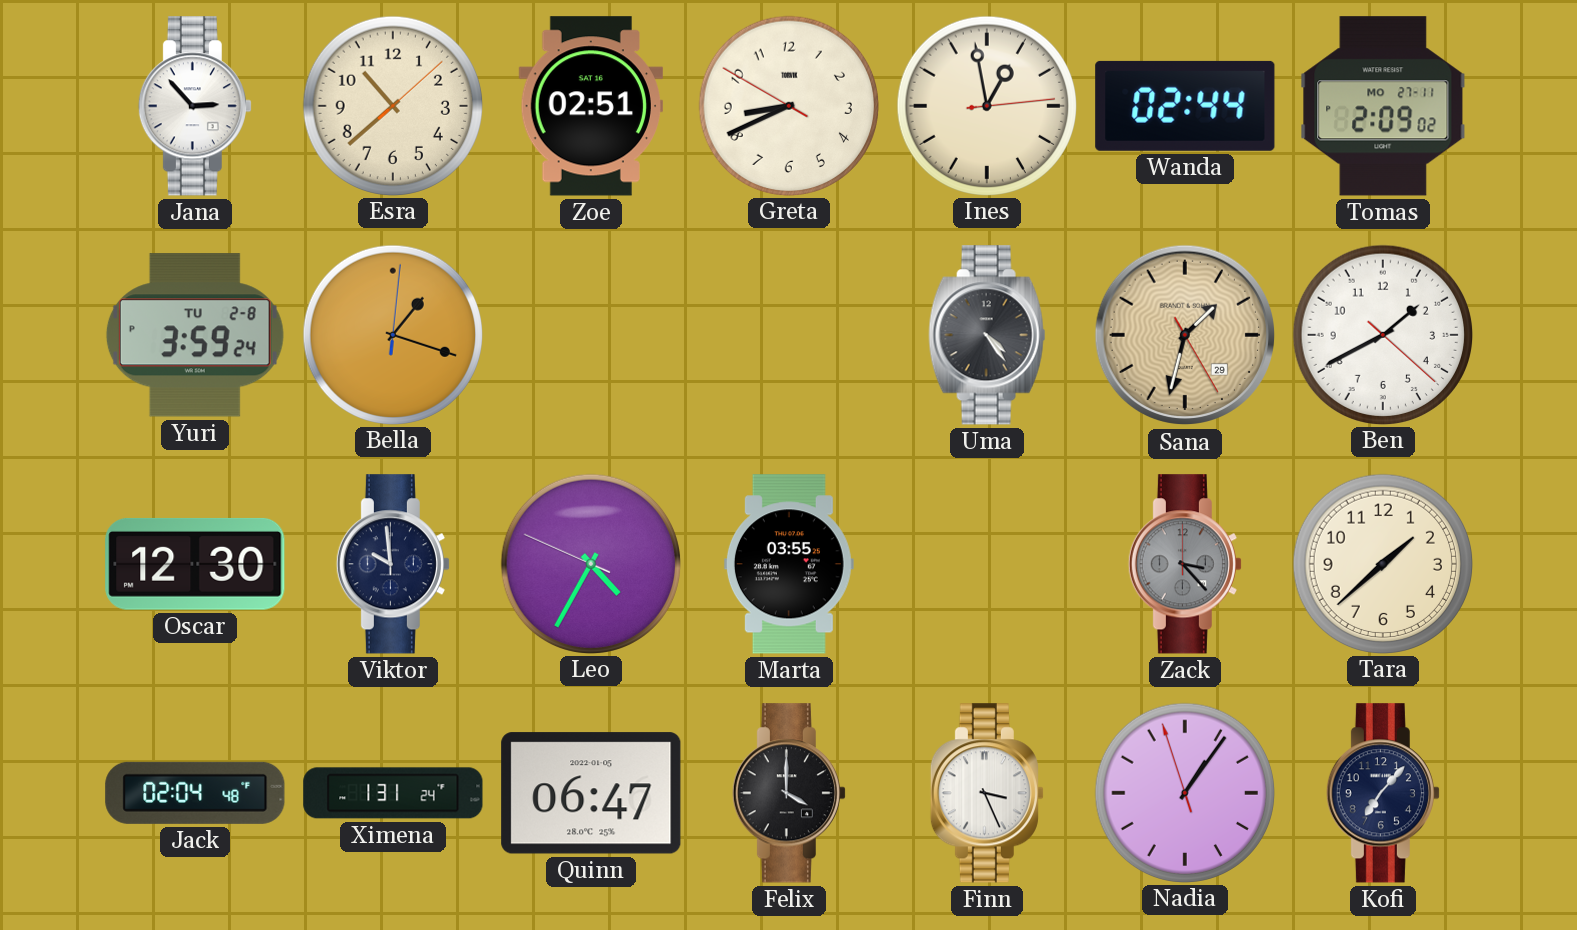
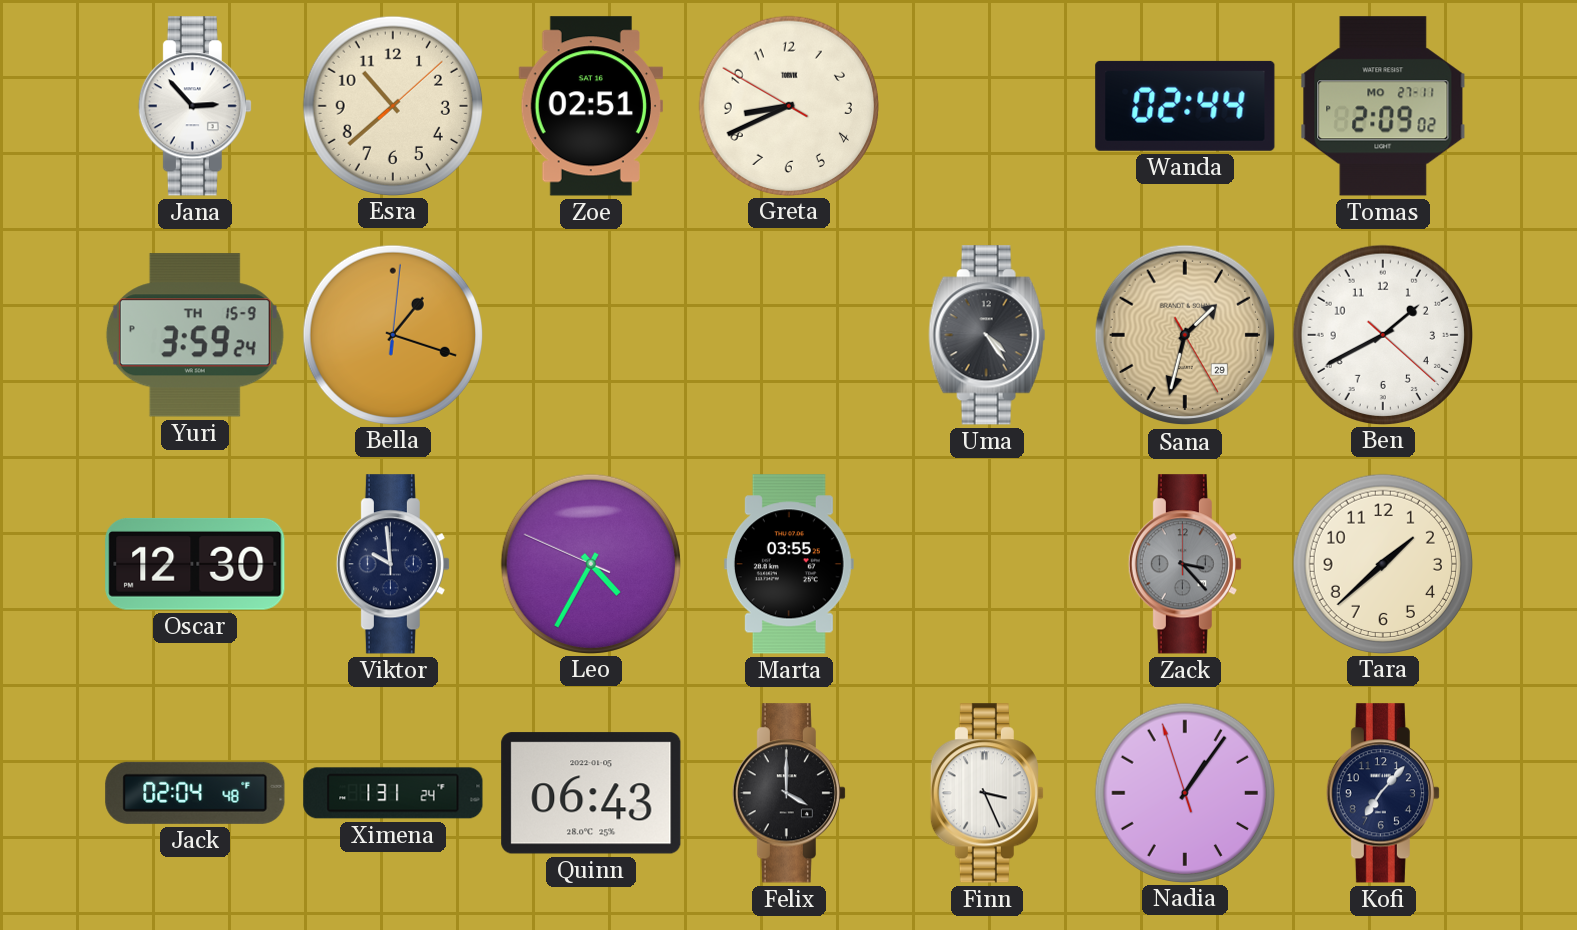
Ines: 12:58 -> none
Yuri date: TU 2-8 -> TH 15-9
Quinn: 06:47 -> 06:43
